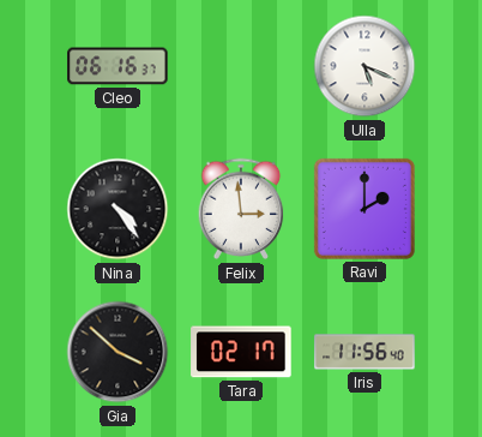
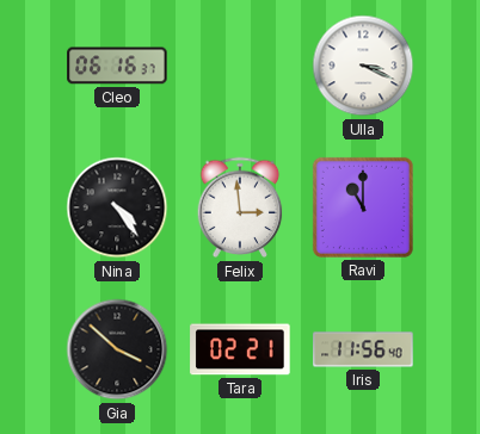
Ulla: 5:19 -> 3:19
Ravi: 2:00 -> 11:00
Tara: 02:17 -> 02:21
